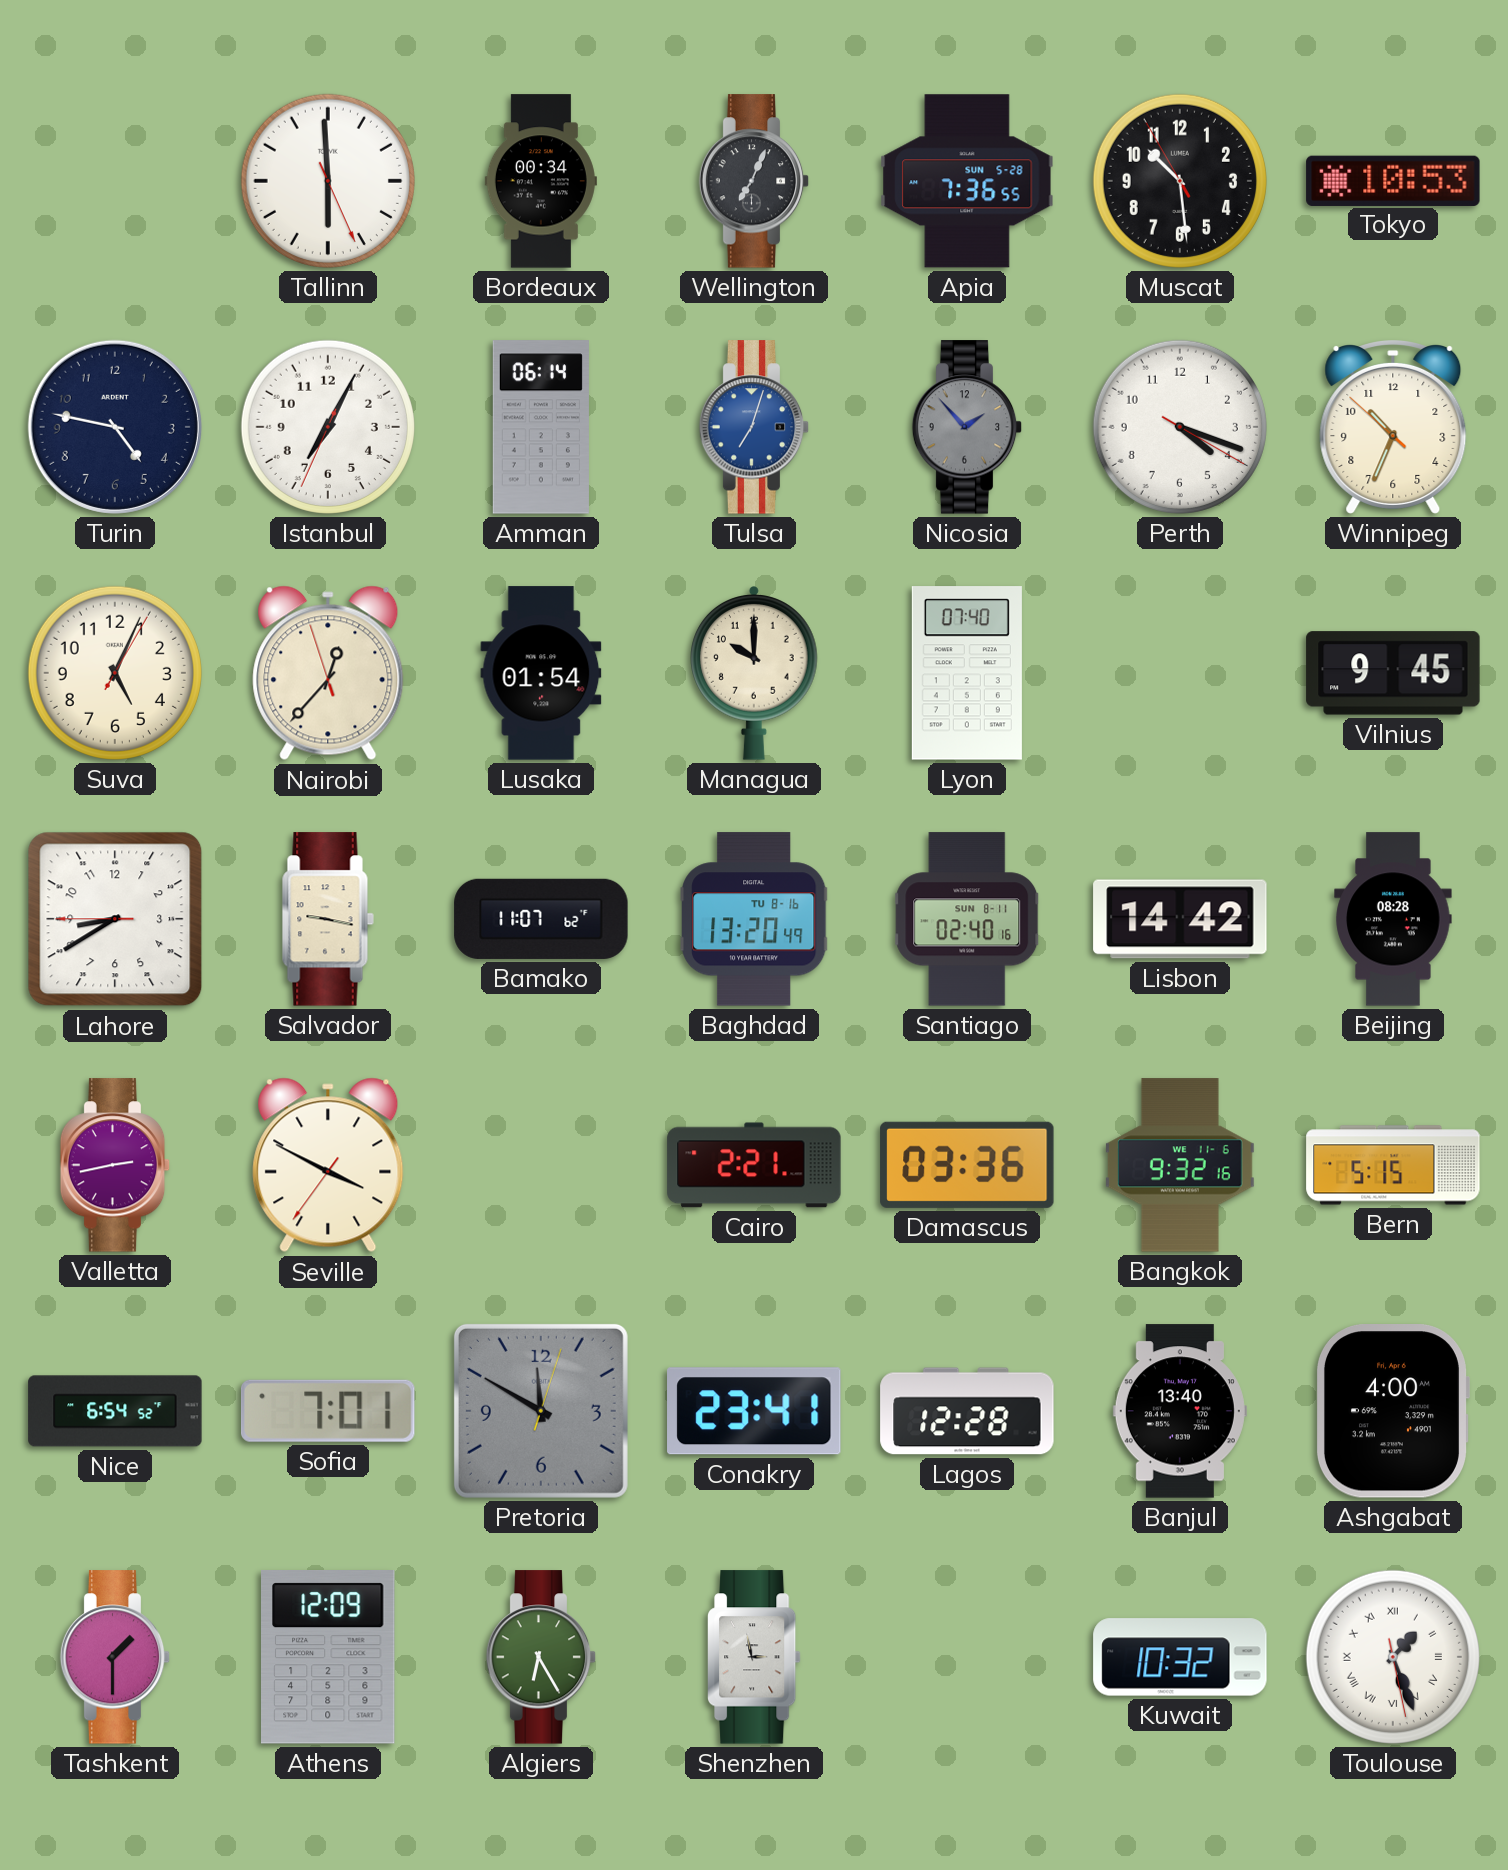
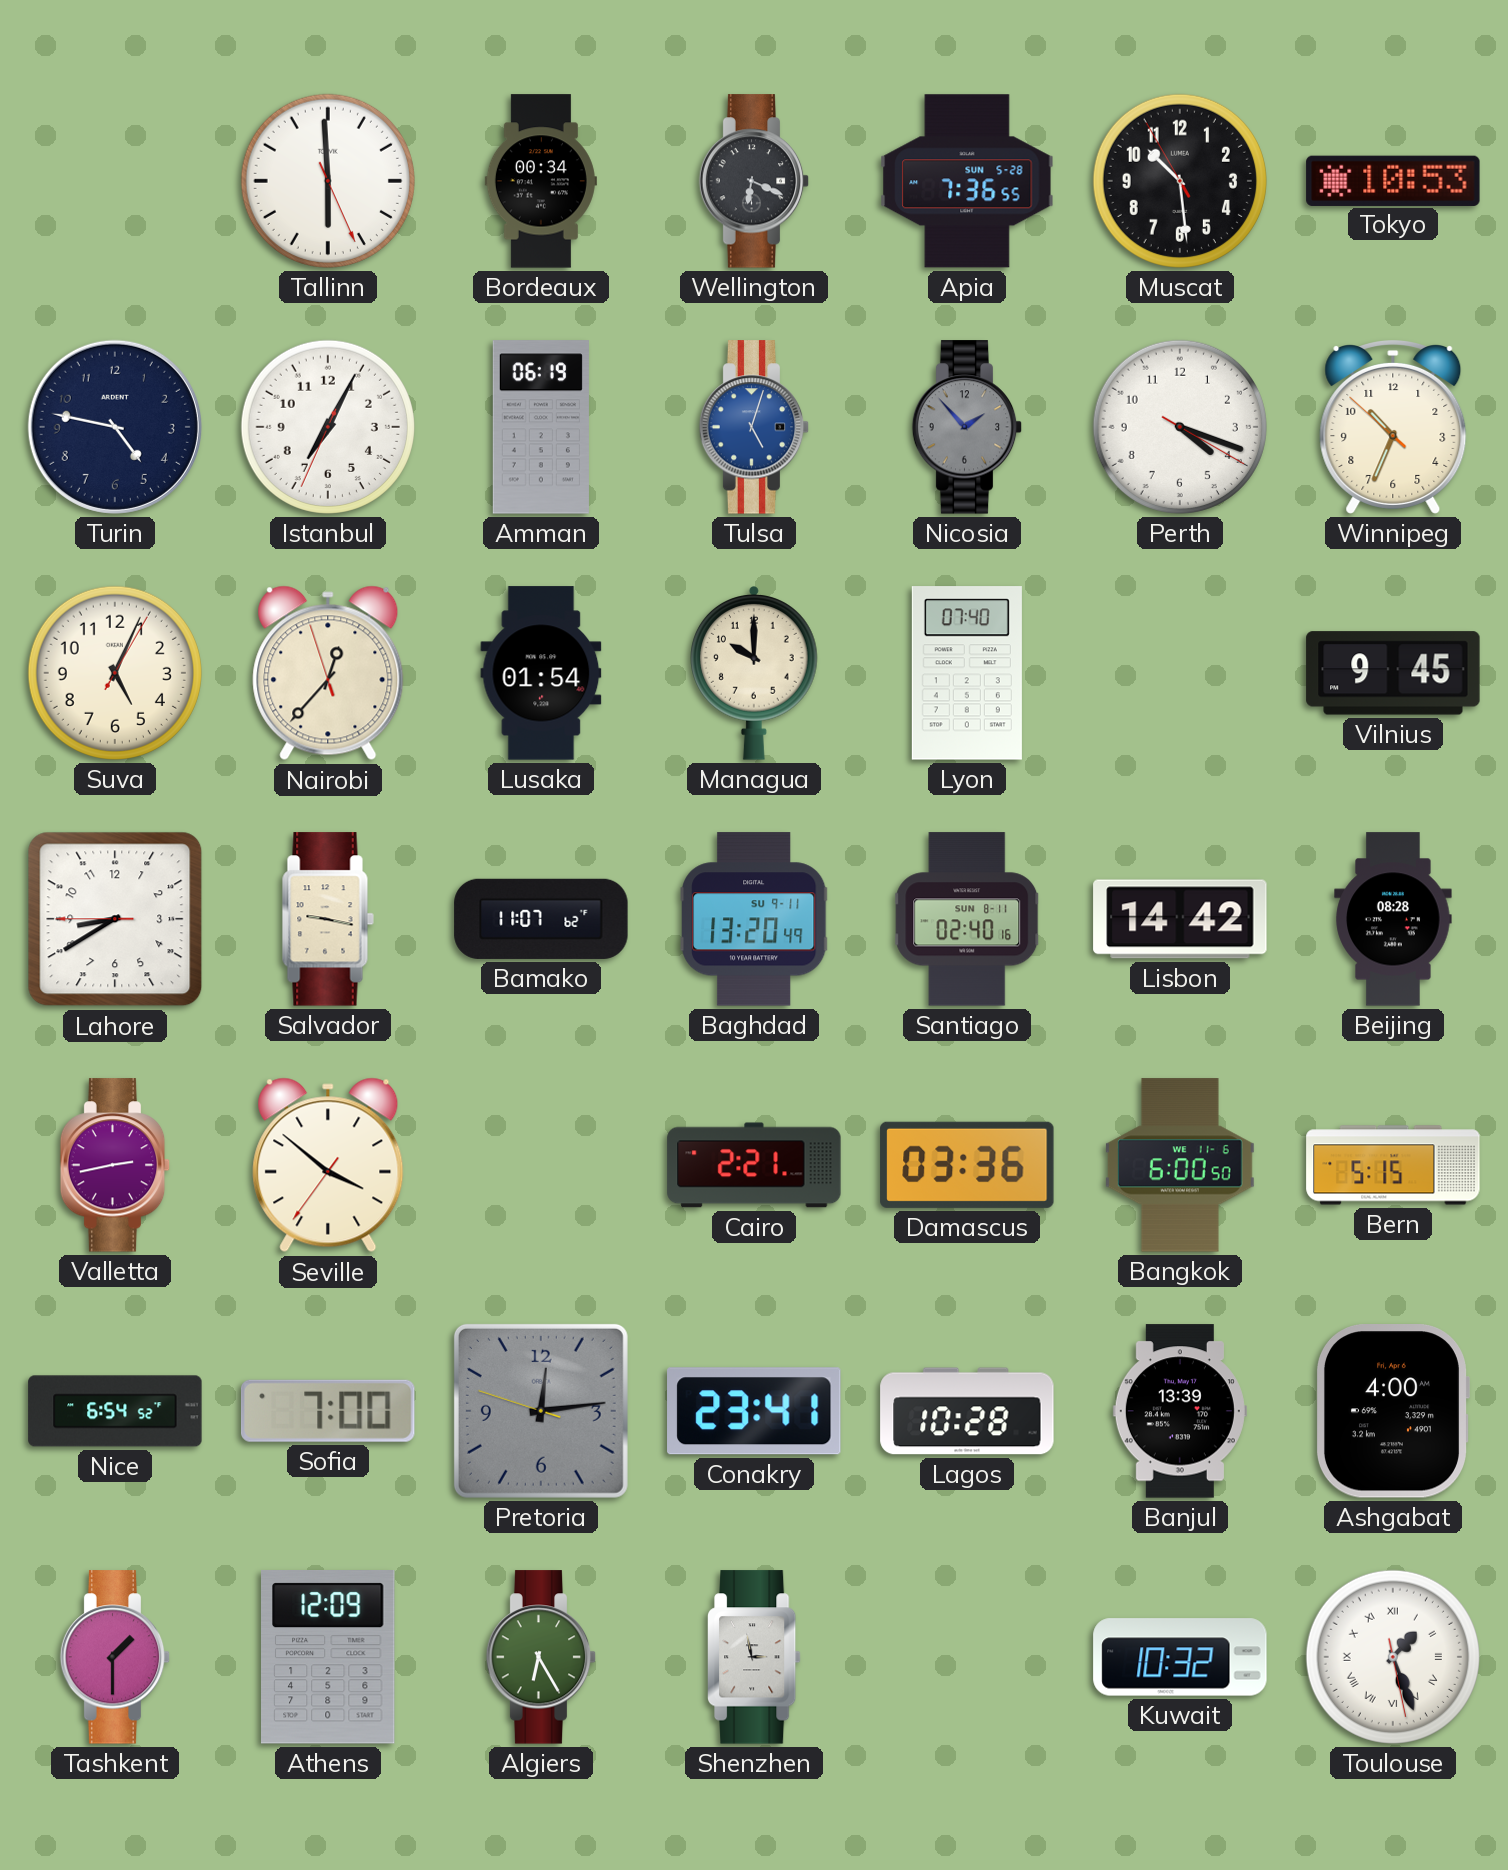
Wellington: 7:04 -> 6:19
Amman: 06:14 -> 06:19
Tulsa: 7:03 -> 5:03
Baghdad date: TU 8-16 -> SU 9-11
Seville: 3:49 -> 3:51
Bangkok: 9:32 -> 6:00
Sofia: 7:01 -> 7:00
Pretoria: 11:50 -> 12:13
Lagos: 12:28 -> 10:28
Banjul: 13:40 -> 13:39
